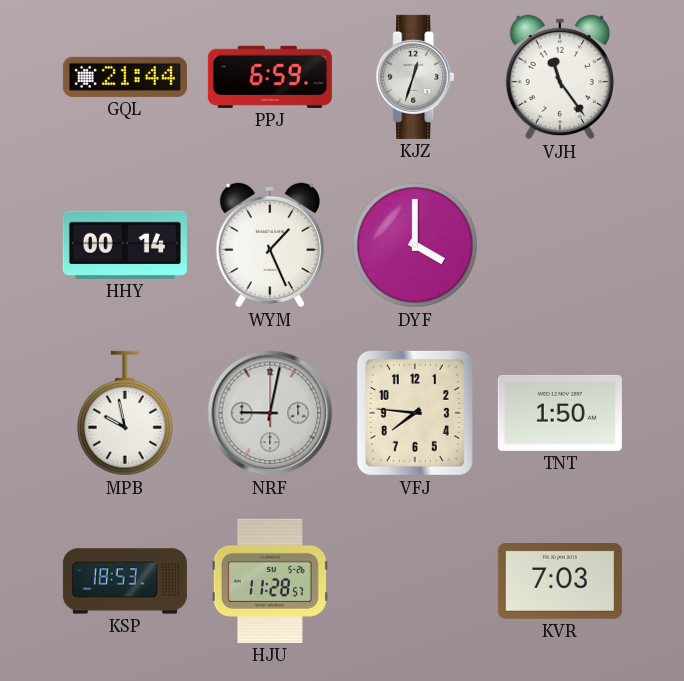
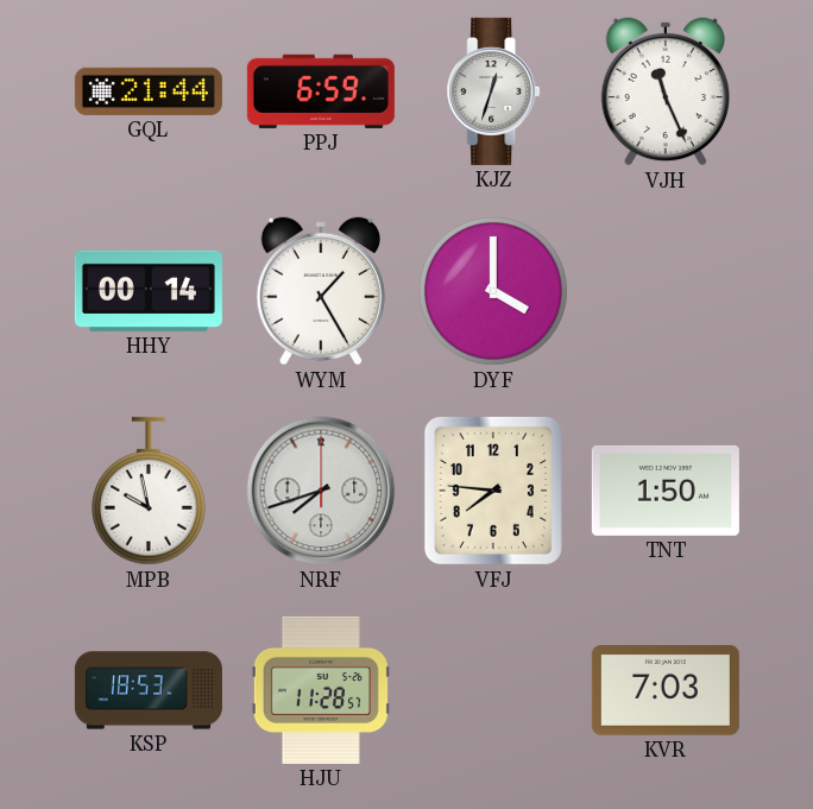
VJH: 11:24 -> 11:26
WYM: 1:26 -> 1:25
NRF: 9:02 -> 7:42
